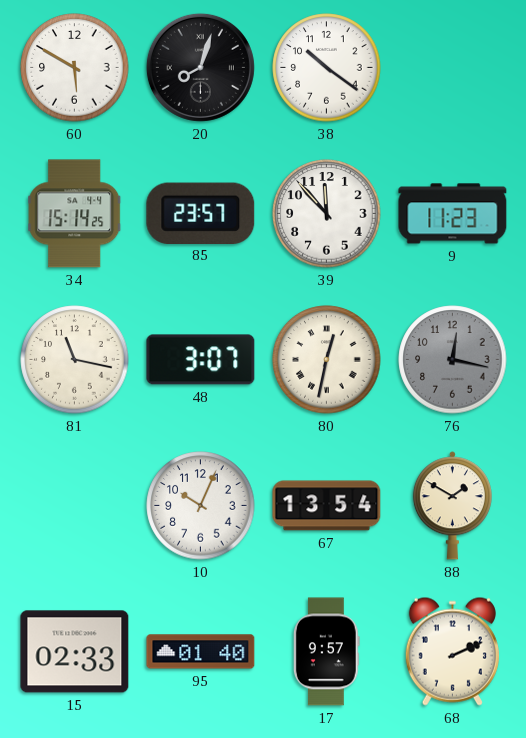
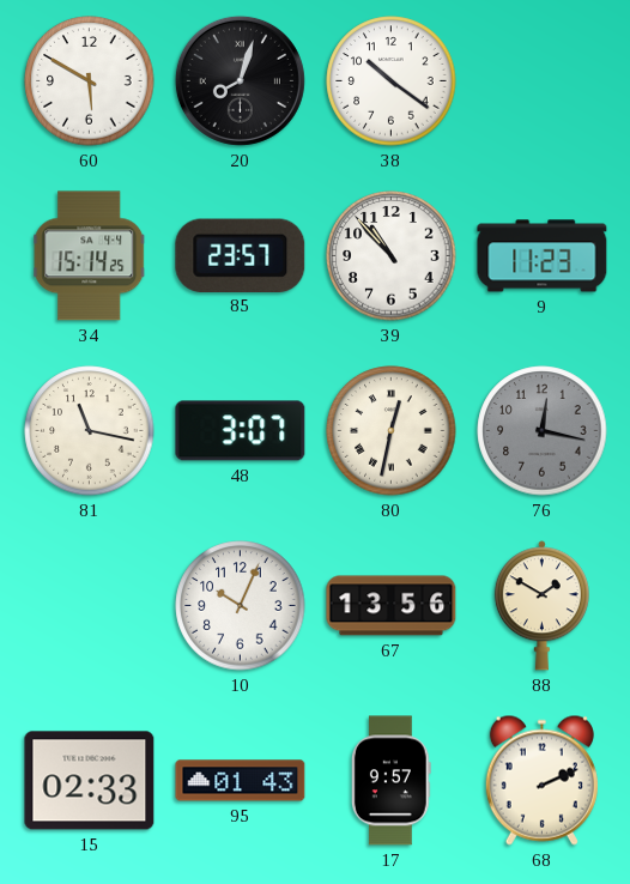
39: 11:53 -> 10:53
67: 13:54 -> 13:56
95: 01:40 -> 01:43
